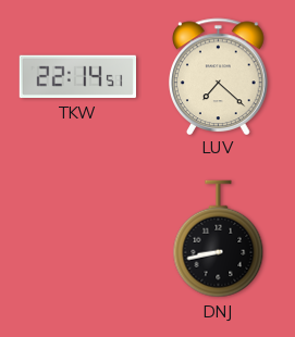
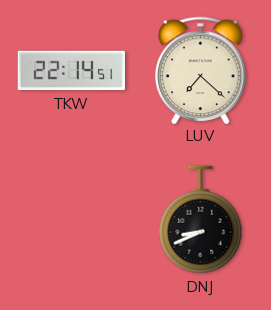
DNJ: 8:43 -> 8:41
